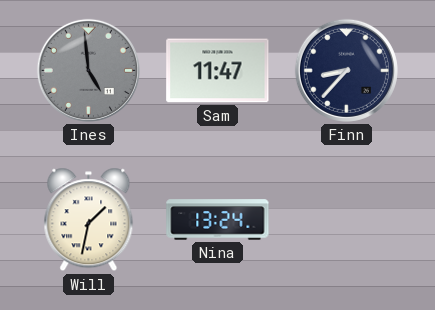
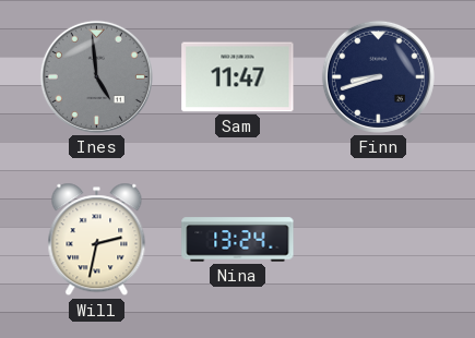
Finn: 8:37 -> 8:42
Will: 1:32 -> 2:32
